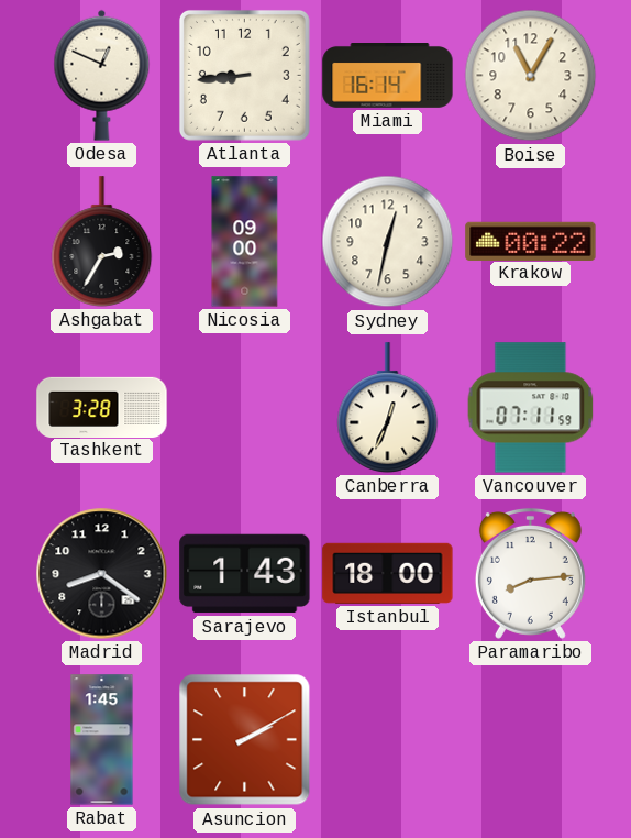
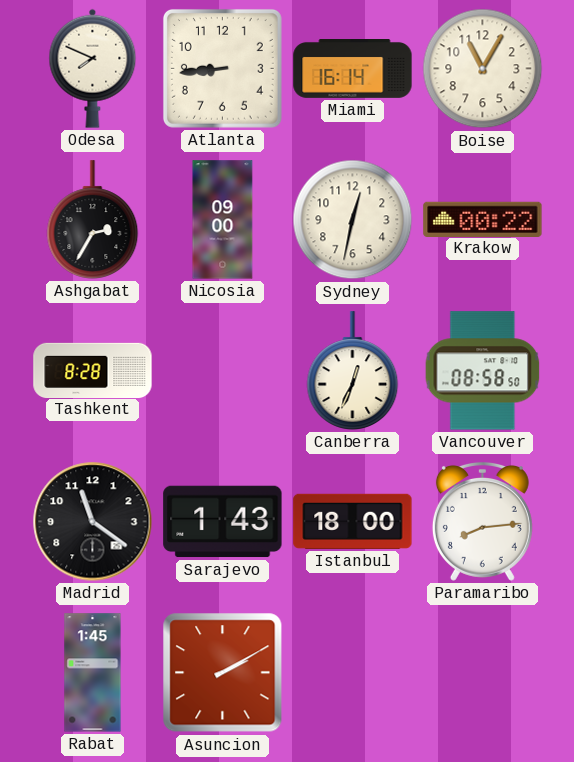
Odesa: 12:49 -> 7:49
Tashkent: 3:28 -> 8:28
Vancouver: 07:11 -> 08:58
Madrid: 8:21 -> 11:21
